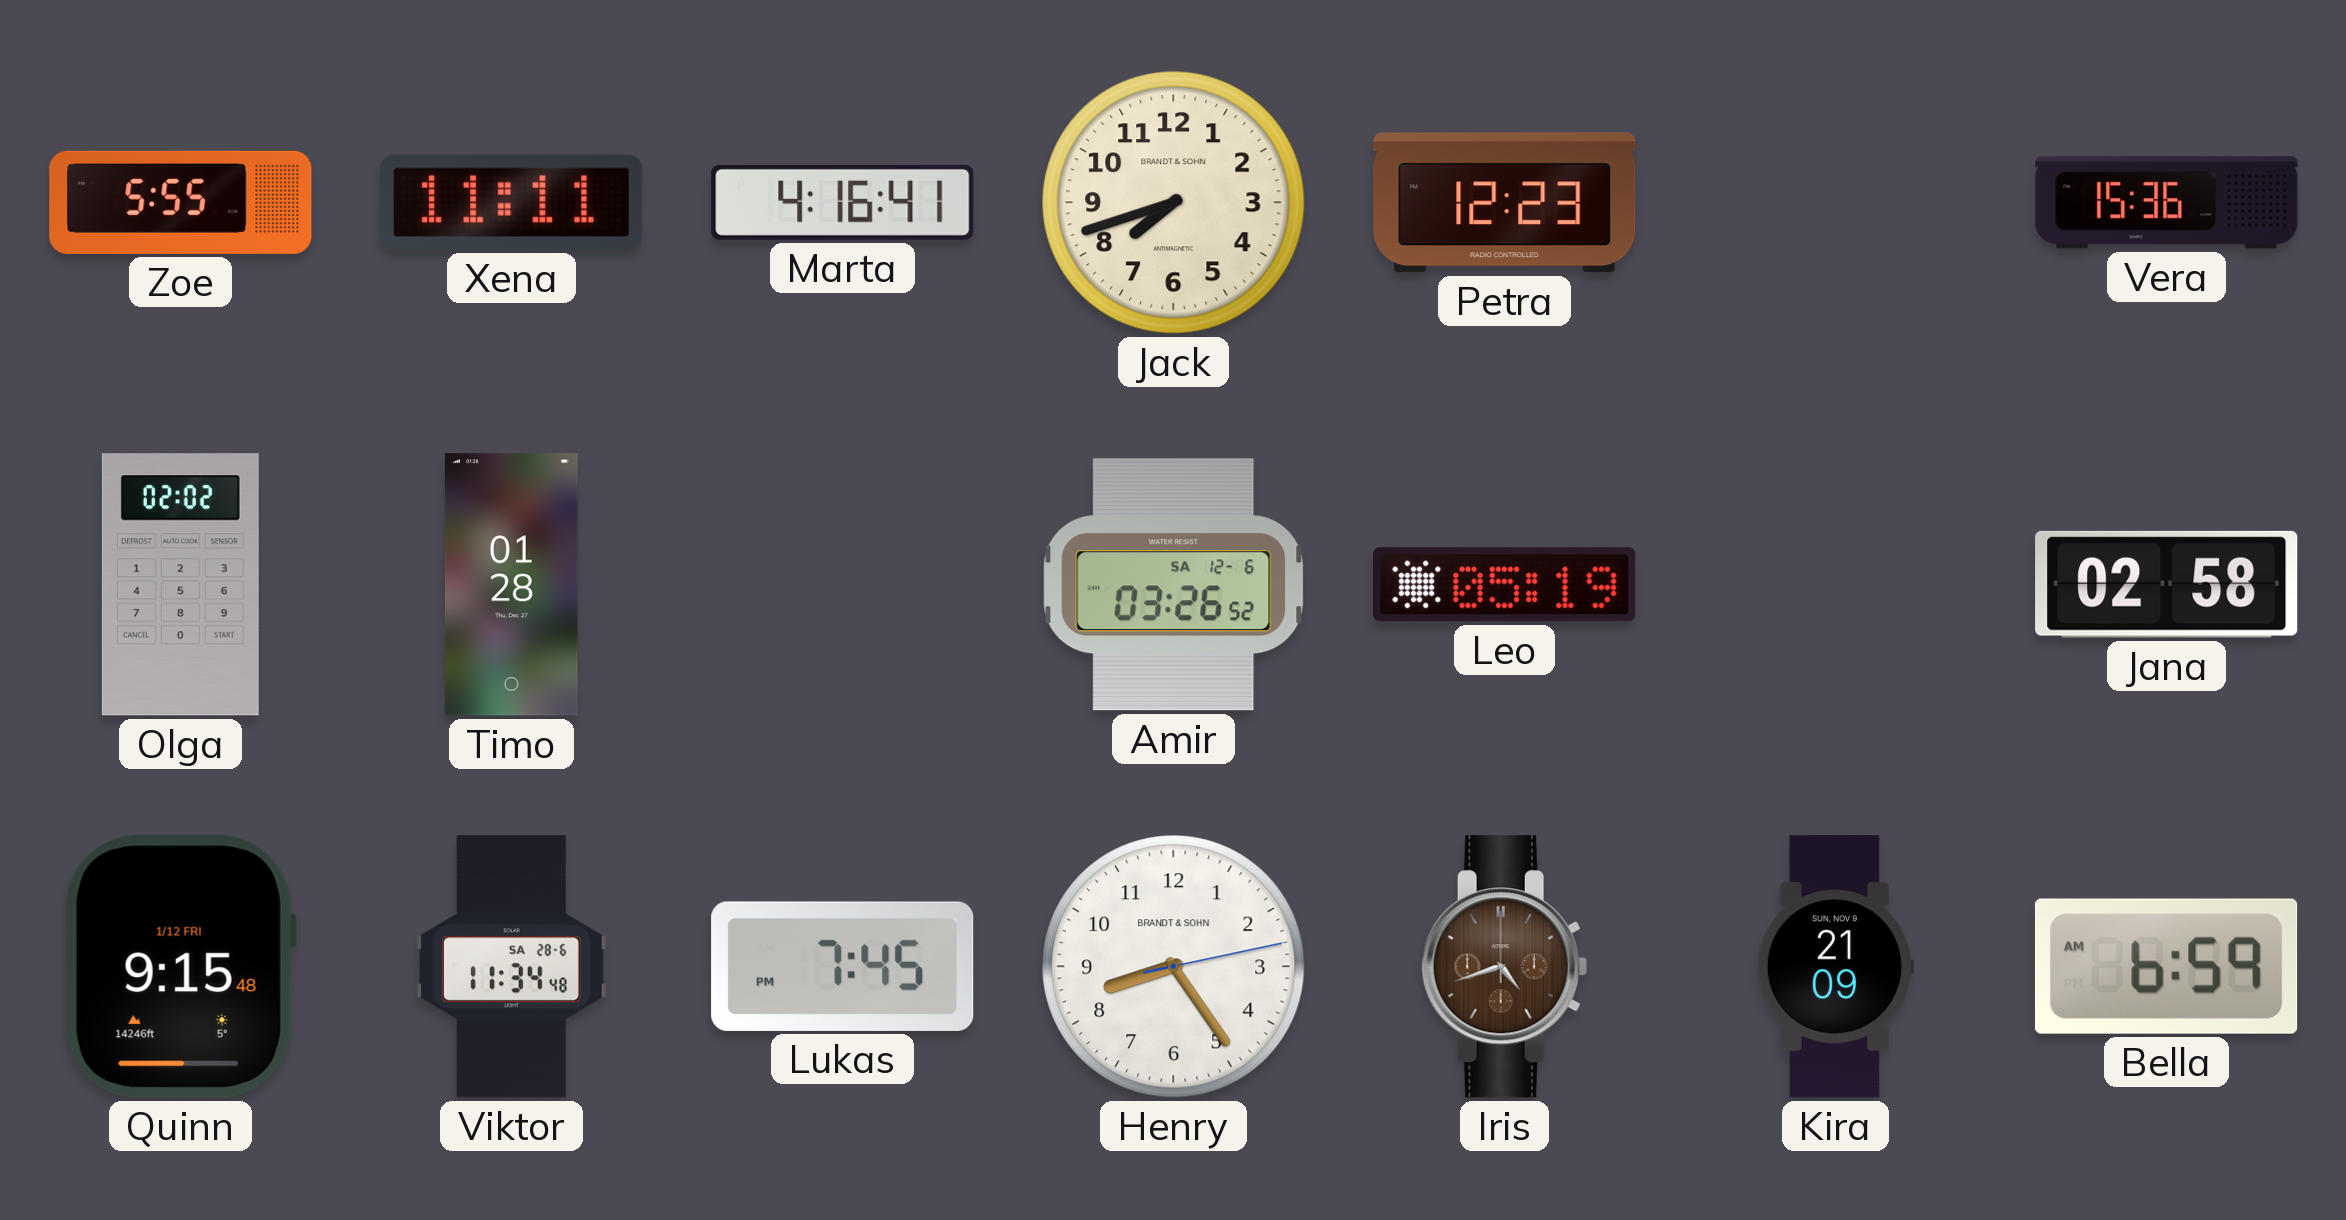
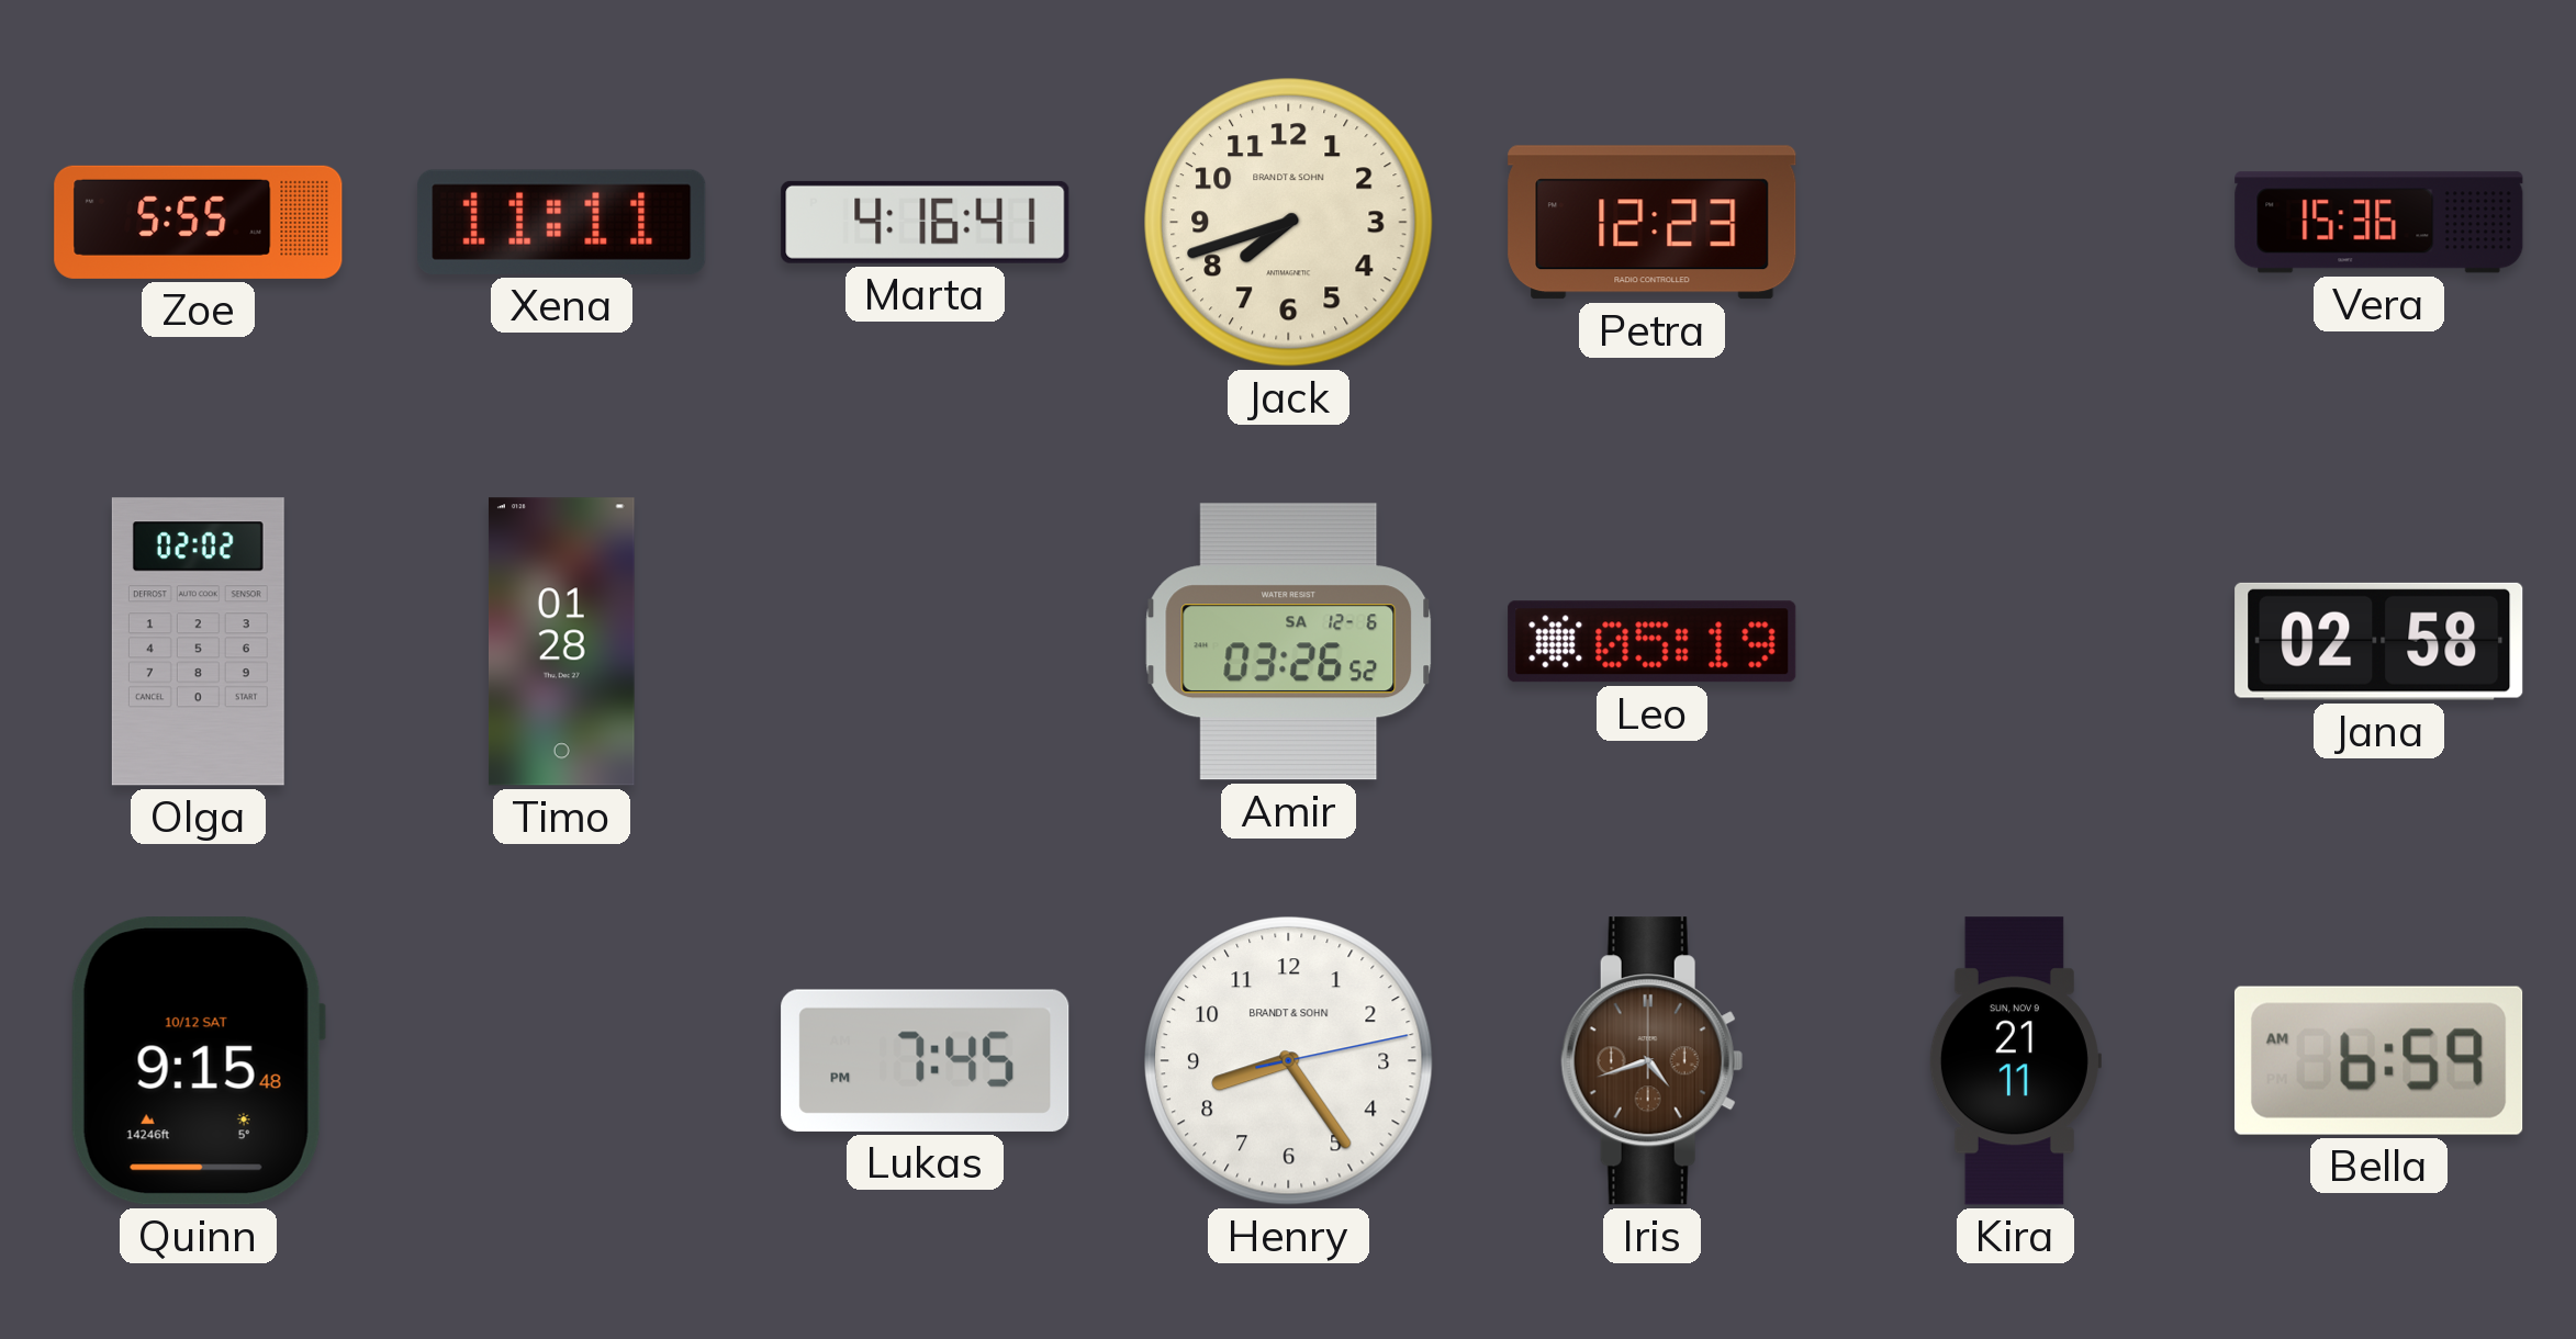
Quinn date: 1/12 FRI -> 10/12 SAT
Viktor: 11:34 -> none
Kira: 21:09 -> 21:11
